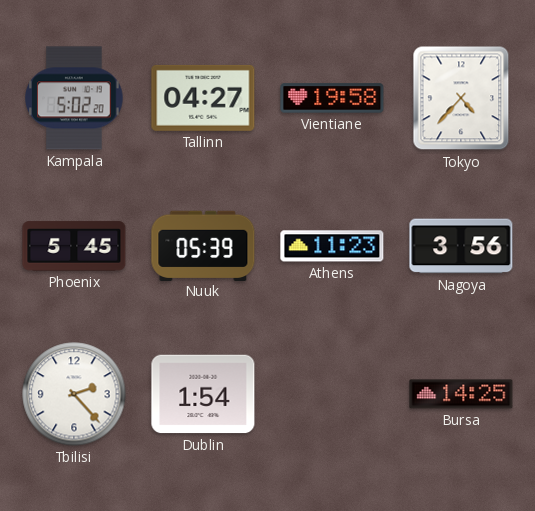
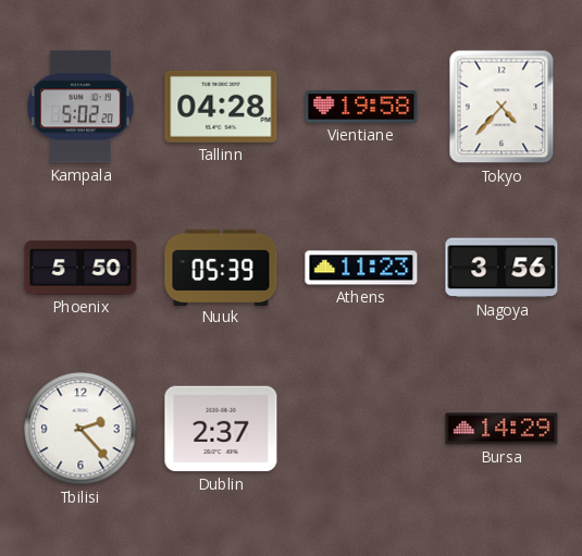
Tallinn: 04:27 -> 04:28
Phoenix: 5:45 -> 5:50
Dublin: 1:54 -> 2:37
Bursa: 14:25 -> 14:29
